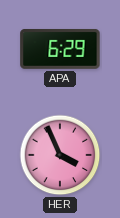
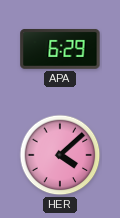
HER: 3:56 -> 4:08
